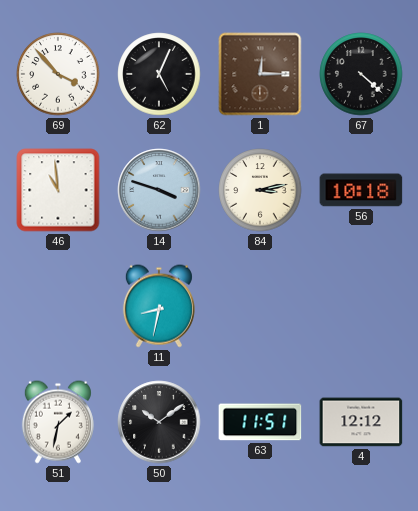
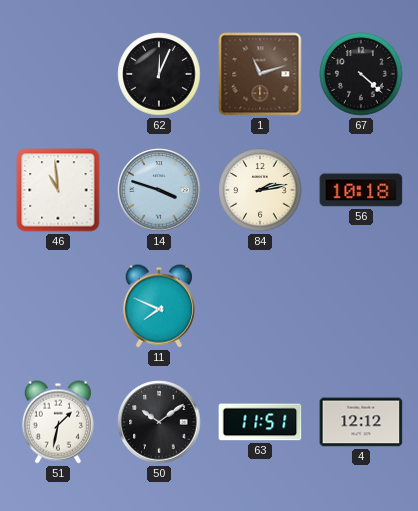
69: 3:53 -> none
62: 5:04 -> 12:04
1: 12:15 -> 11:12
84: 3:13 -> 2:13
11: 8:32 -> 7:49
